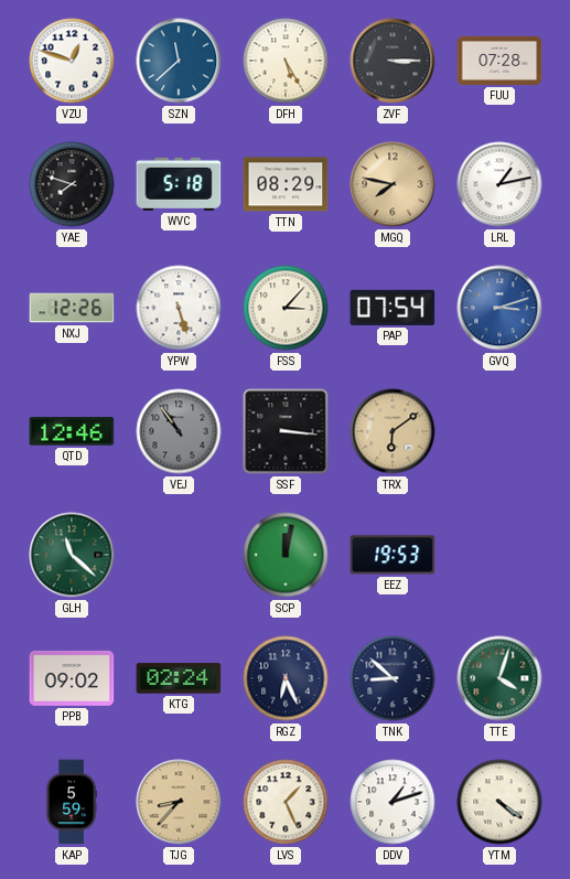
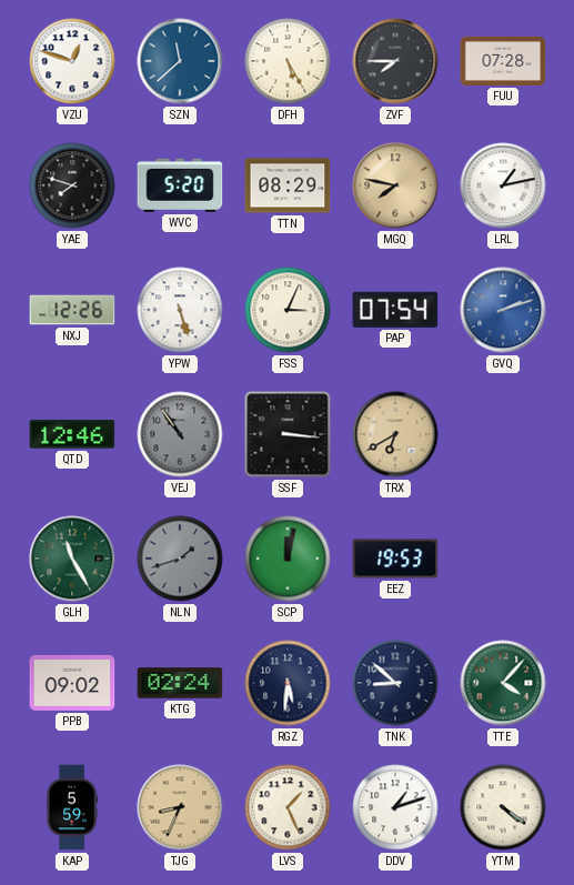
ZVF: 3:15 -> 7:45
WVC: 5:18 -> 5:20
FSS: 3:07 -> 3:04
GVQ: 3:12 -> 2:12
TRX: 6:09 -> 6:40
GLH: 11:22 -> 11:25
NLN: none -> 1:42
RGZ: 6:26 -> 5:31
TTE: 4:03 -> 4:07
TJG: 8:37 -> 8:34
